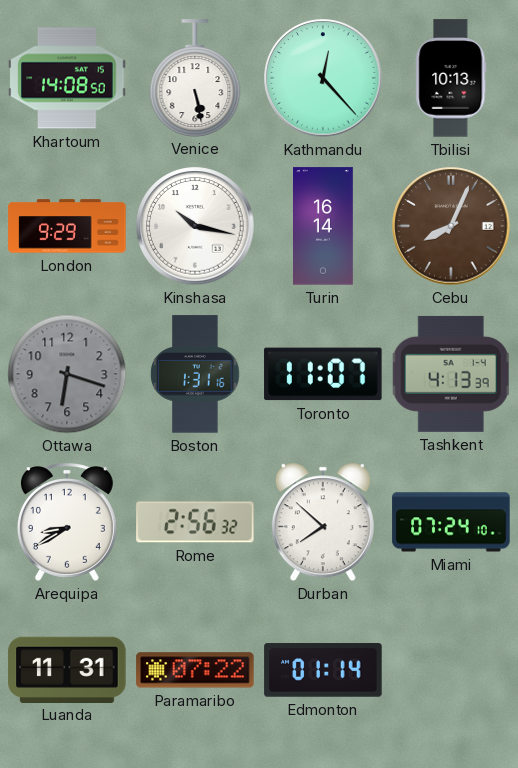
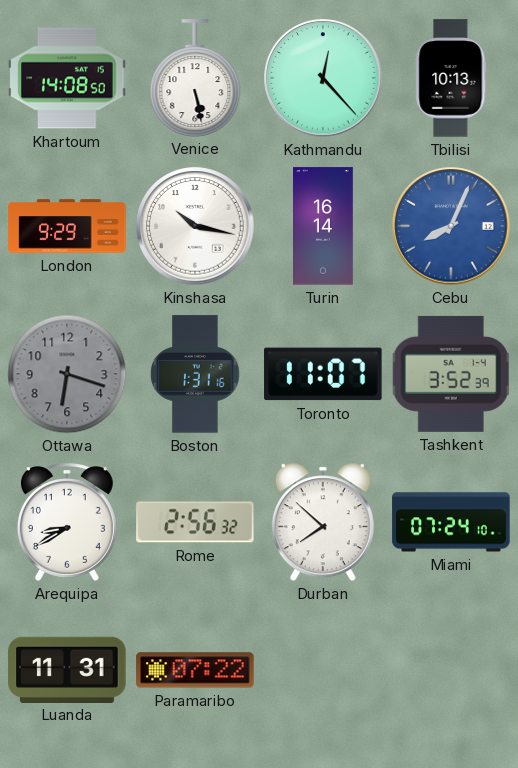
Cebu dial: brown -> blue
Tashkent: 4:13 -> 3:52
Edmonton: 01:14 -> none
